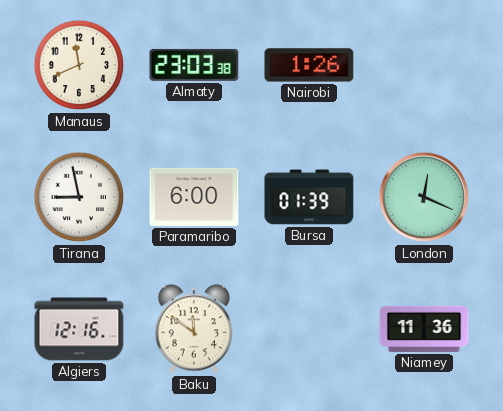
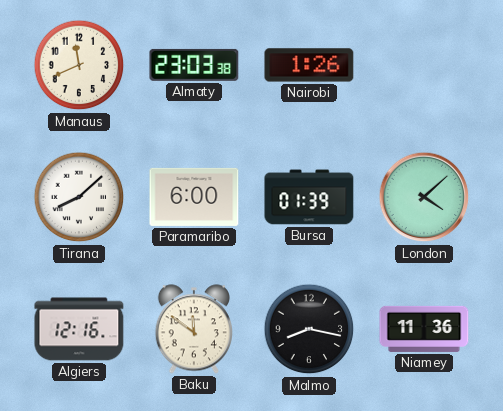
Tirana: 8:58 -> 8:08
London: 12:19 -> 4:08
Malmo: none -> 8:17
